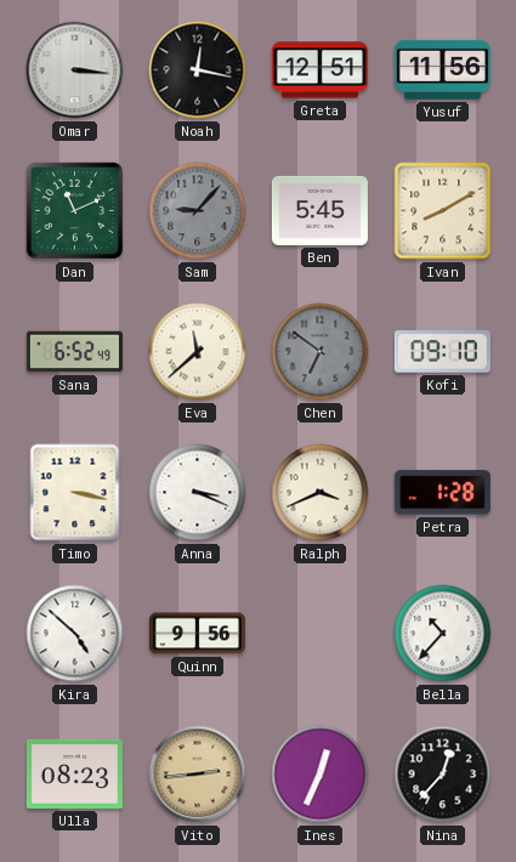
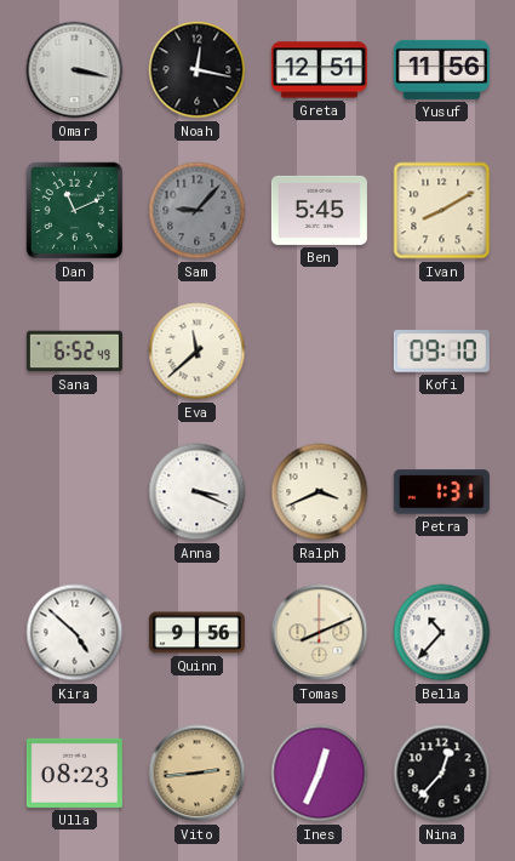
Omar: 3:16 -> 3:17
Chen: 6:51 -> none
Timo: 3:17 -> none
Petra: 1:28 -> 1:31
Tomas: none -> 8:11
